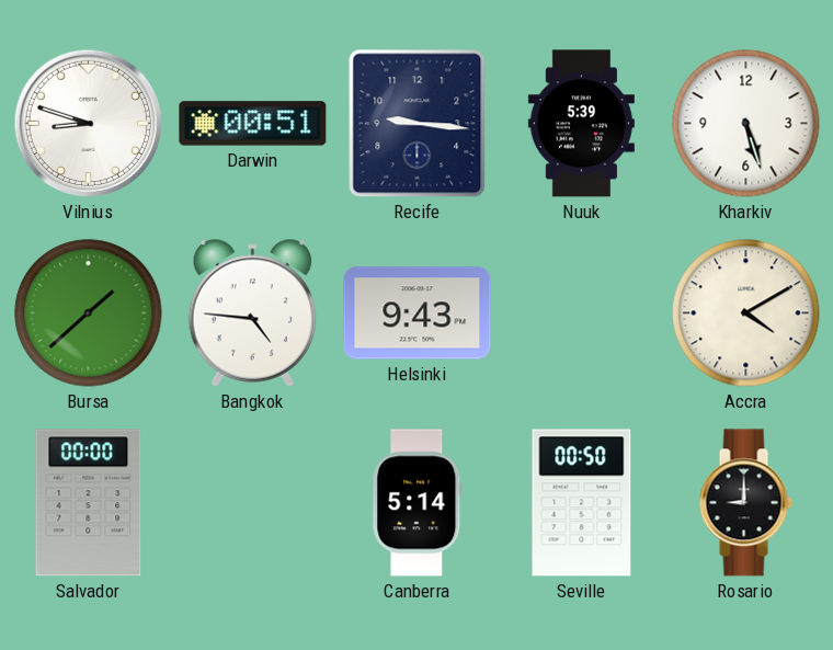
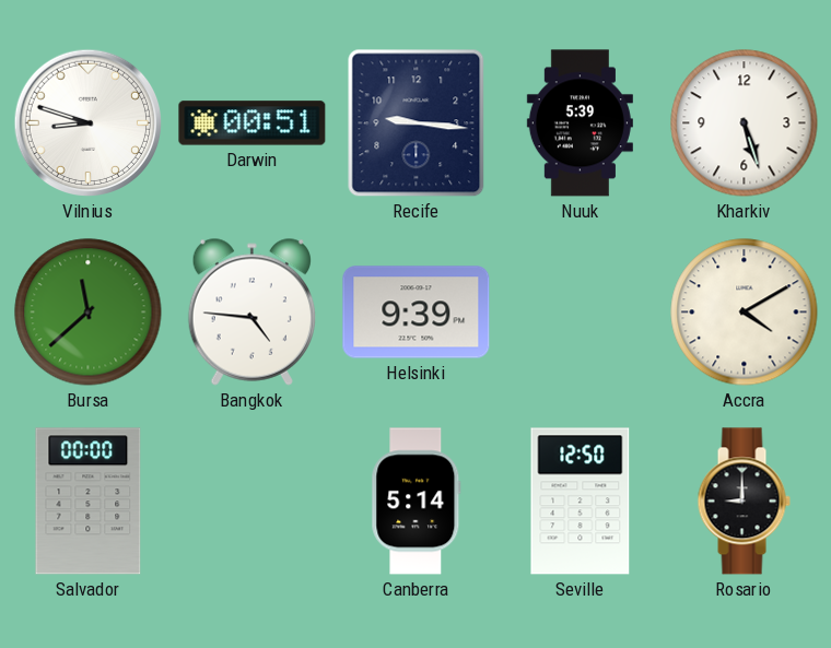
Bursa: 1:38 -> 11:38
Helsinki: 9:43 -> 9:39
Seville: 00:50 -> 12:50
